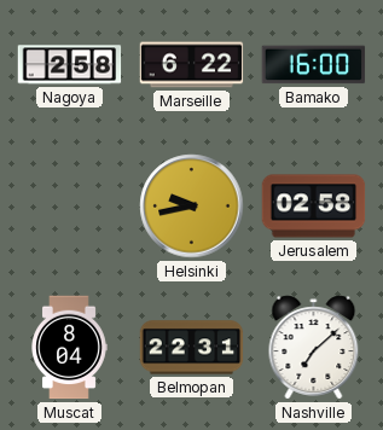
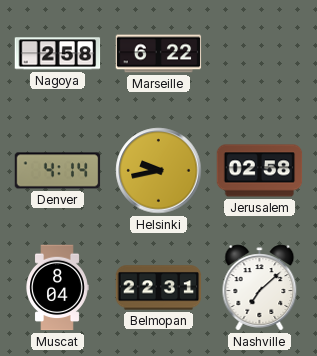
Bamako: 16:00 -> none
Denver: none -> 4:14
